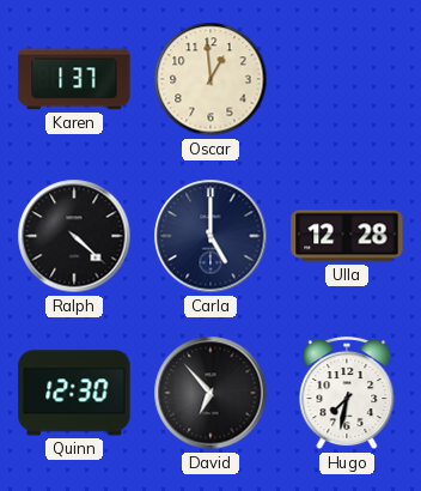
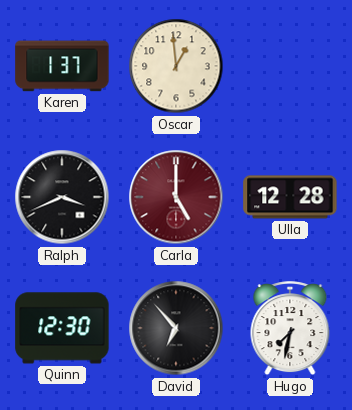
Ralph: 4:22 -> 3:41
Carla dial: navy -> burgundy
